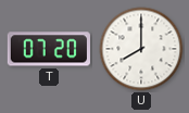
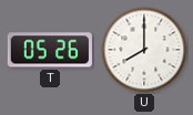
T: 07:20 -> 05:26
